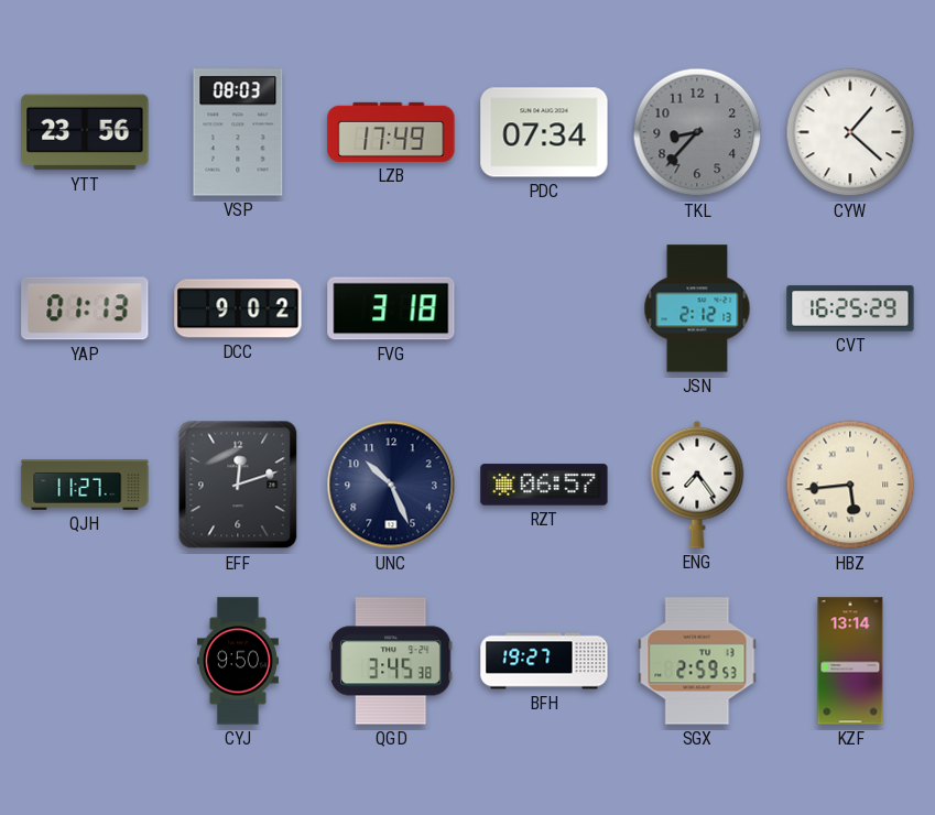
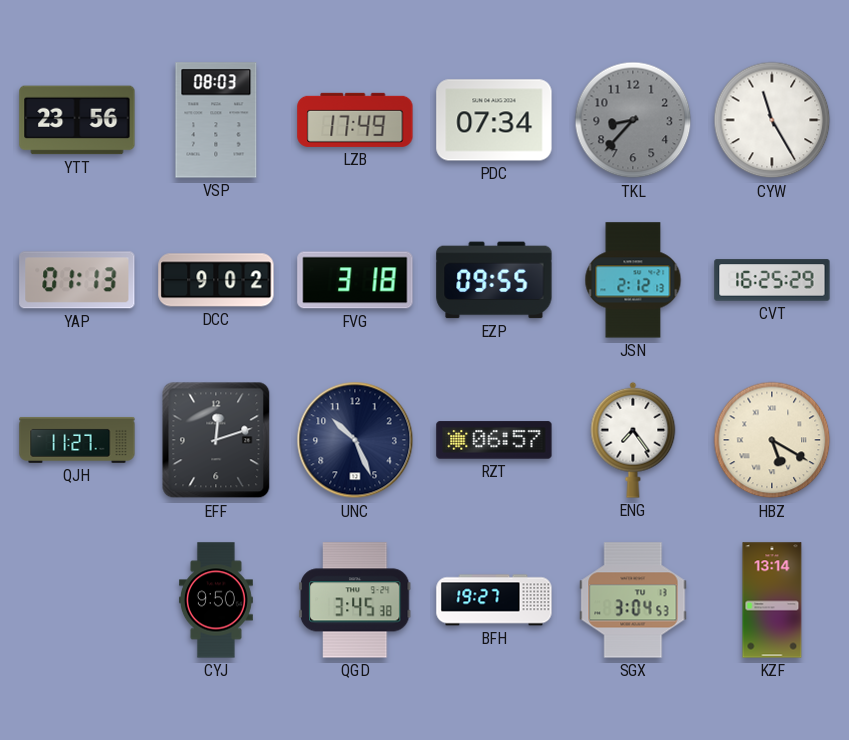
CYW: 1:22 -> 11:25
EZP: none -> 09:55
HBZ: 5:44 -> 5:20
SGX: 2:59 -> 3:04
